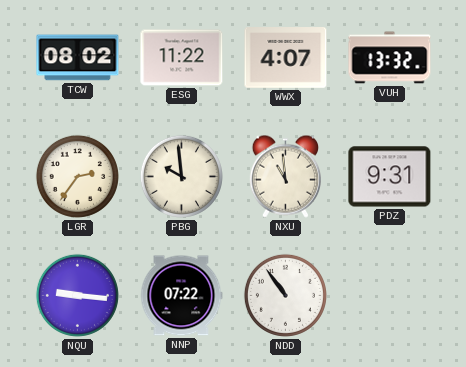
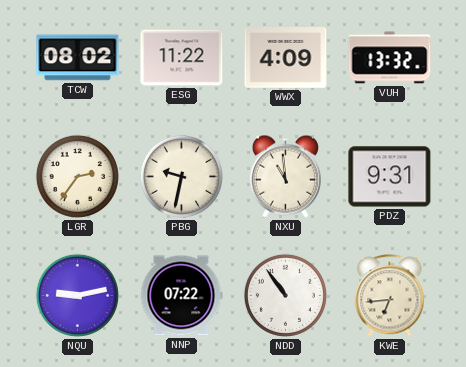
WWX: 4:07 -> 4:09
PBG: 9:59 -> 9:32
NQU: 9:16 -> 9:13
KWE: none -> 6:44
